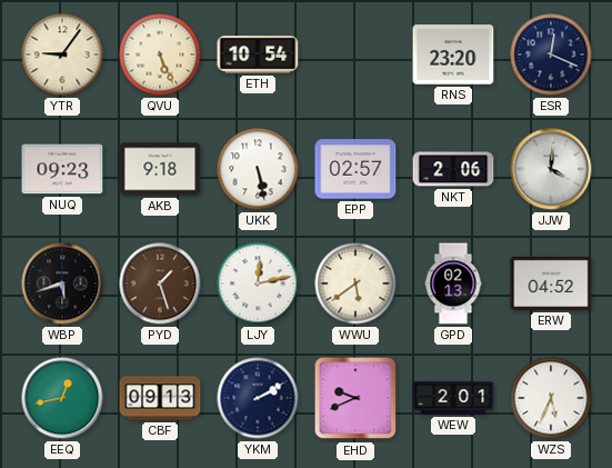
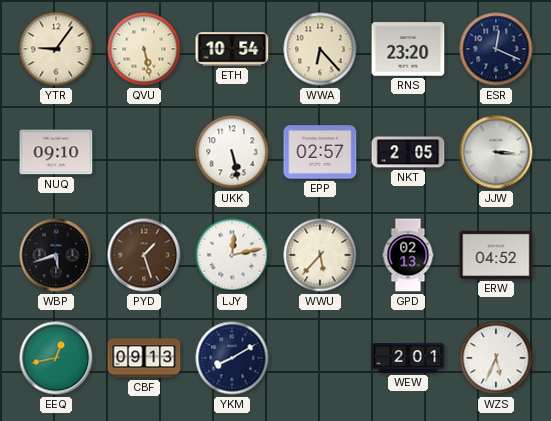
QVU: 5:26 -> 5:28
WWA: none -> 6:23
NUQ: 09:23 -> 09:10
AKB: 9:18 -> none
NKT: 2:06 -> 2:05
JJW: 4:01 -> 3:16
WWU: 5:39 -> 5:37
YKM: 2:10 -> 8:10
EHD: 9:41 -> none
